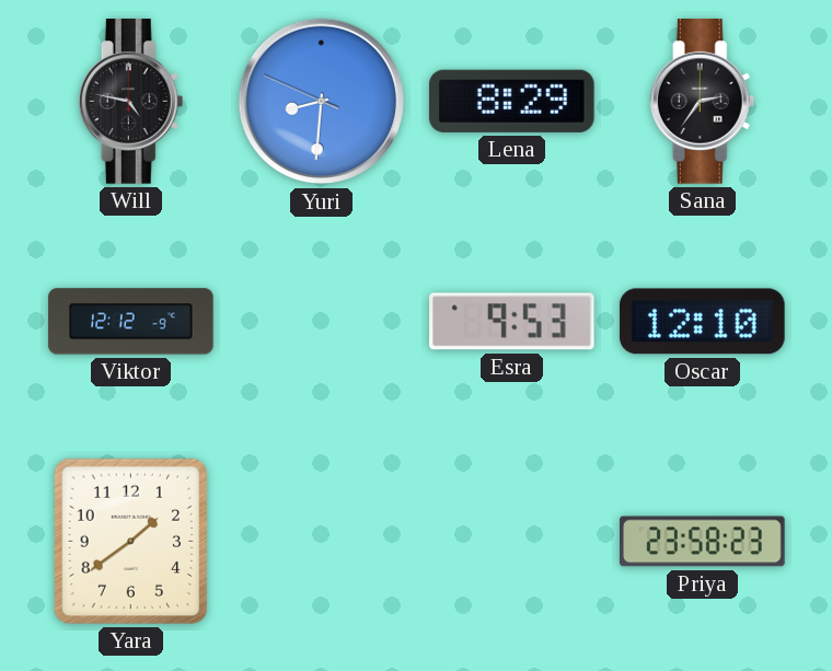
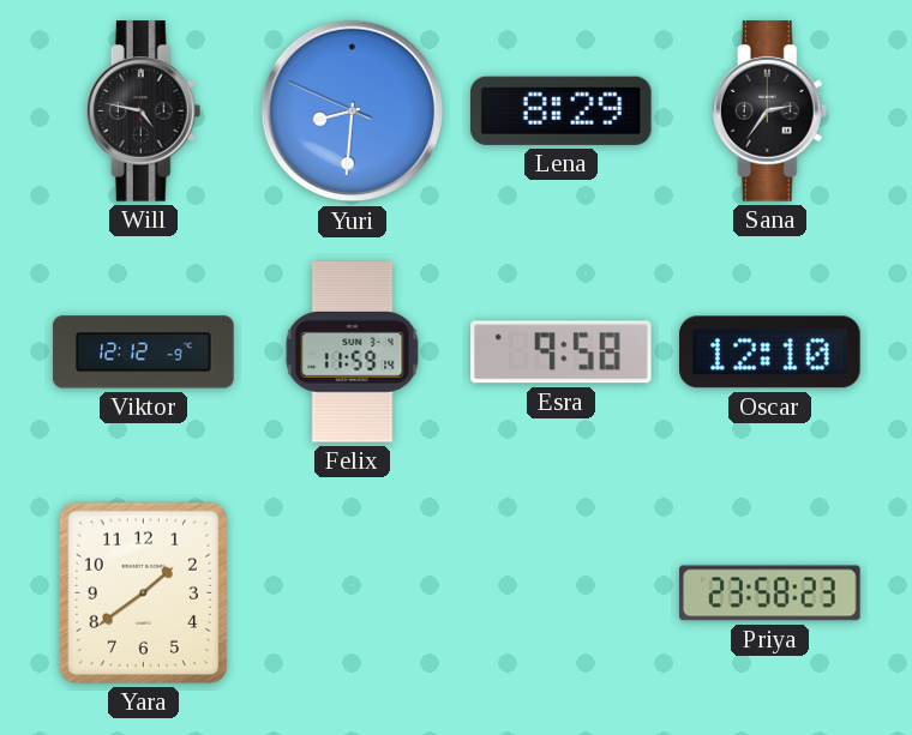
Felix: none -> 11:59
Esra: 9:53 -> 9:58
